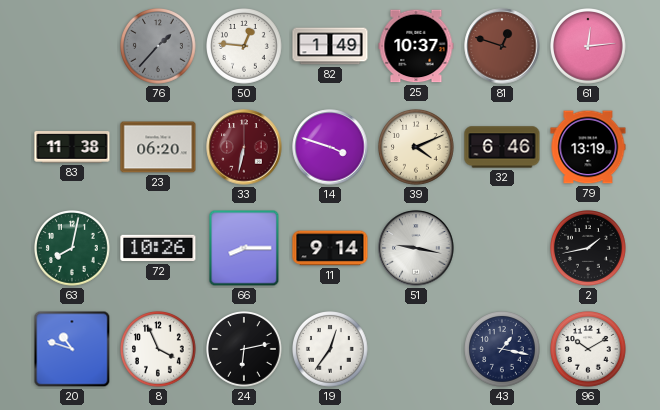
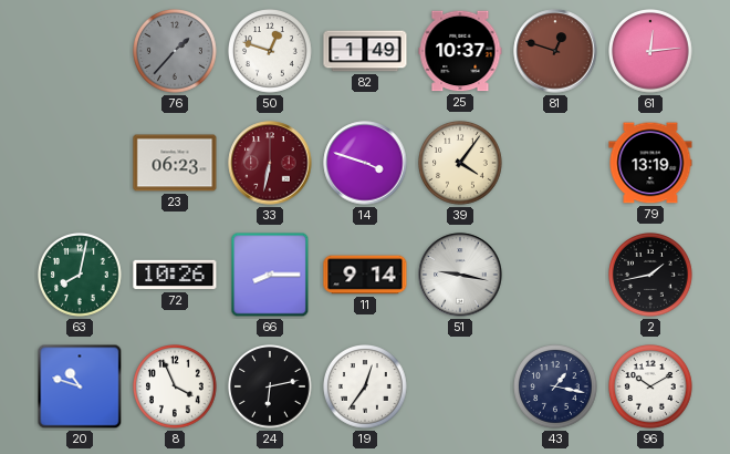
50: 12:46 -> 12:48
83: 11:38 -> none
23: 06:20 -> 06:23
39: 4:11 -> 4:06
32: 6:46 -> none
